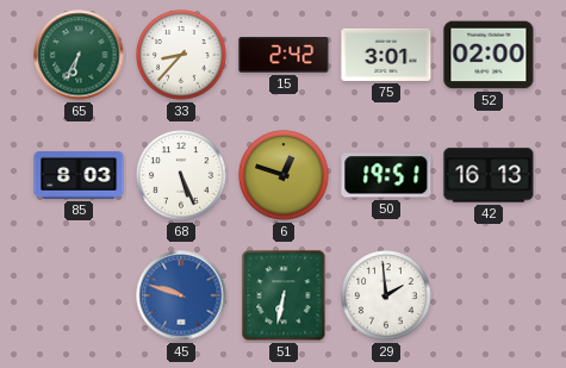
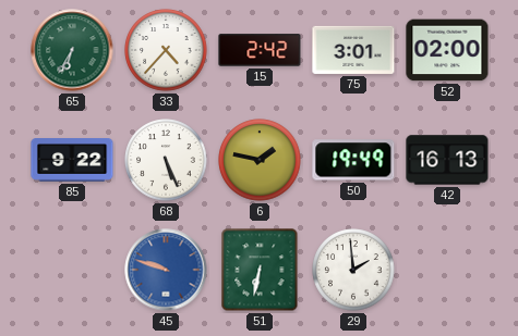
33: 8:37 -> 4:37
85: 8:03 -> 9:22
6: 12:48 -> 1:47
50: 19:51 -> 19:49
